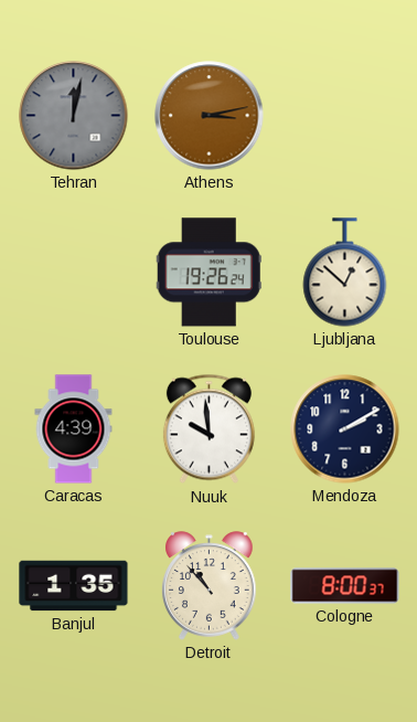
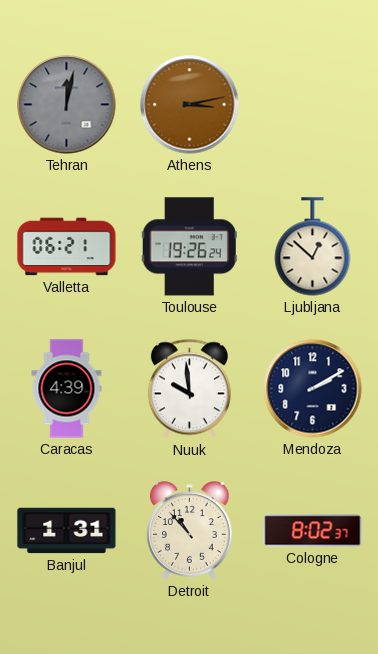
Valletta: none -> 06:21
Banjul: 1:35 -> 1:31
Cologne: 8:00 -> 8:02
